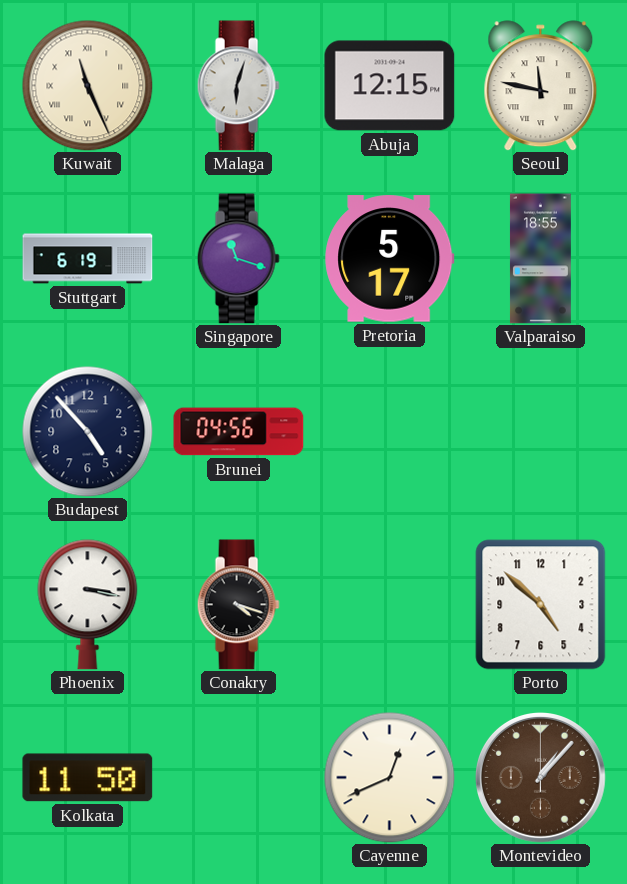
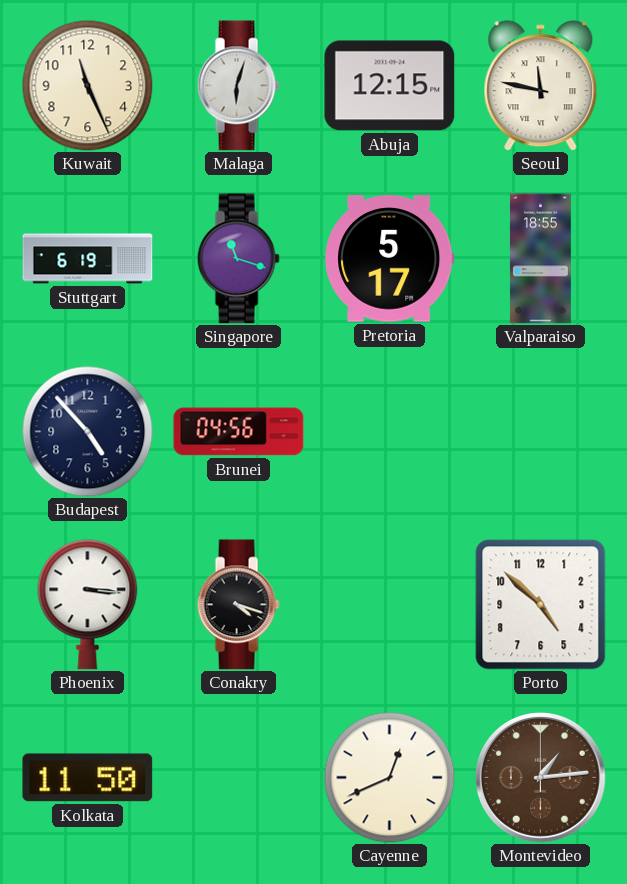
Kuwait numerals: Roman -> Arabic
Phoenix: 3:17 -> 3:16
Montevideo: 1:07 -> 1:14
